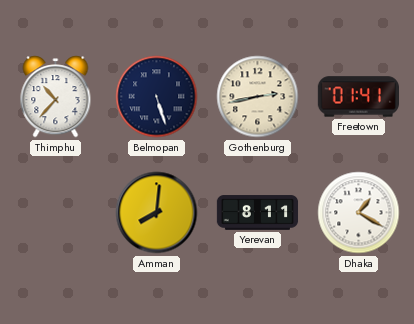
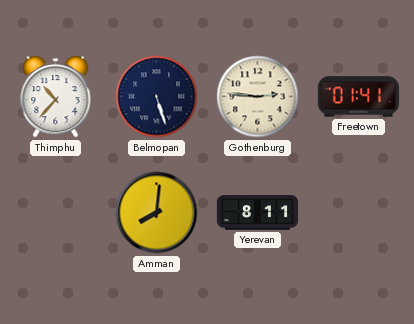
Gothenburg: 2:43 -> 2:46
Dhaka: 1:20 -> none
